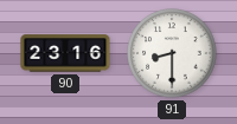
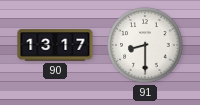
90: 23:16 -> 13:17
